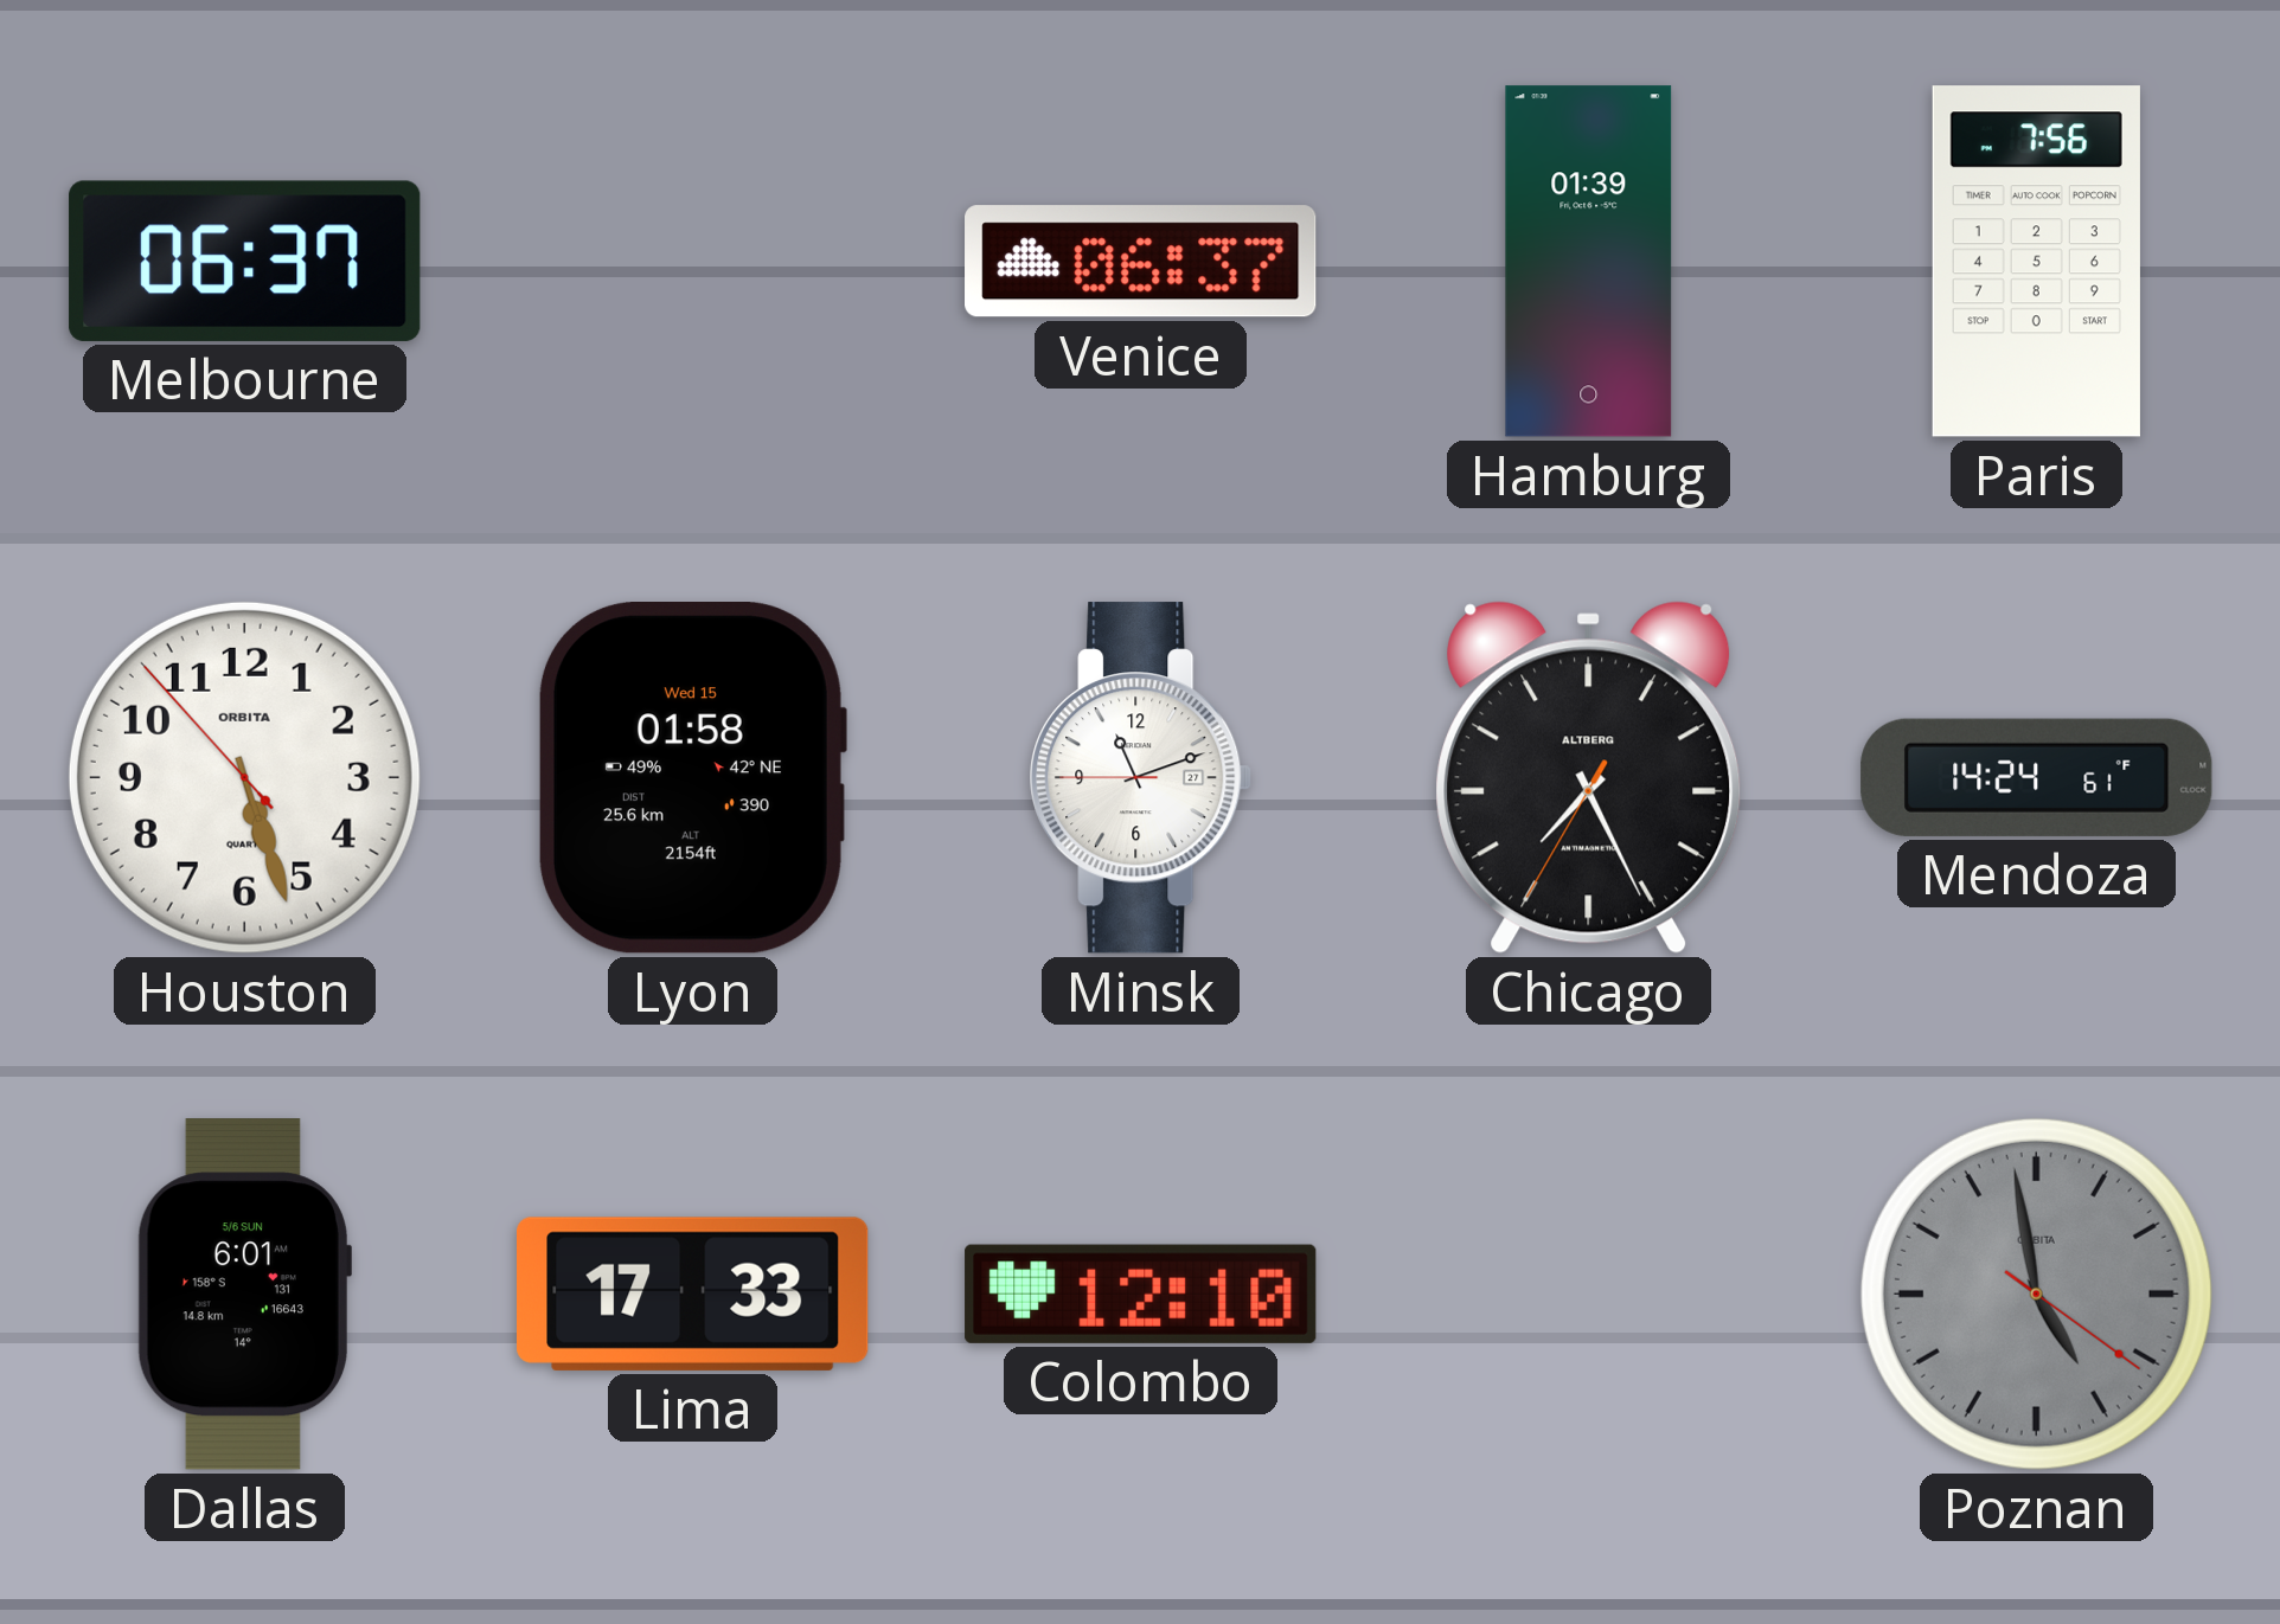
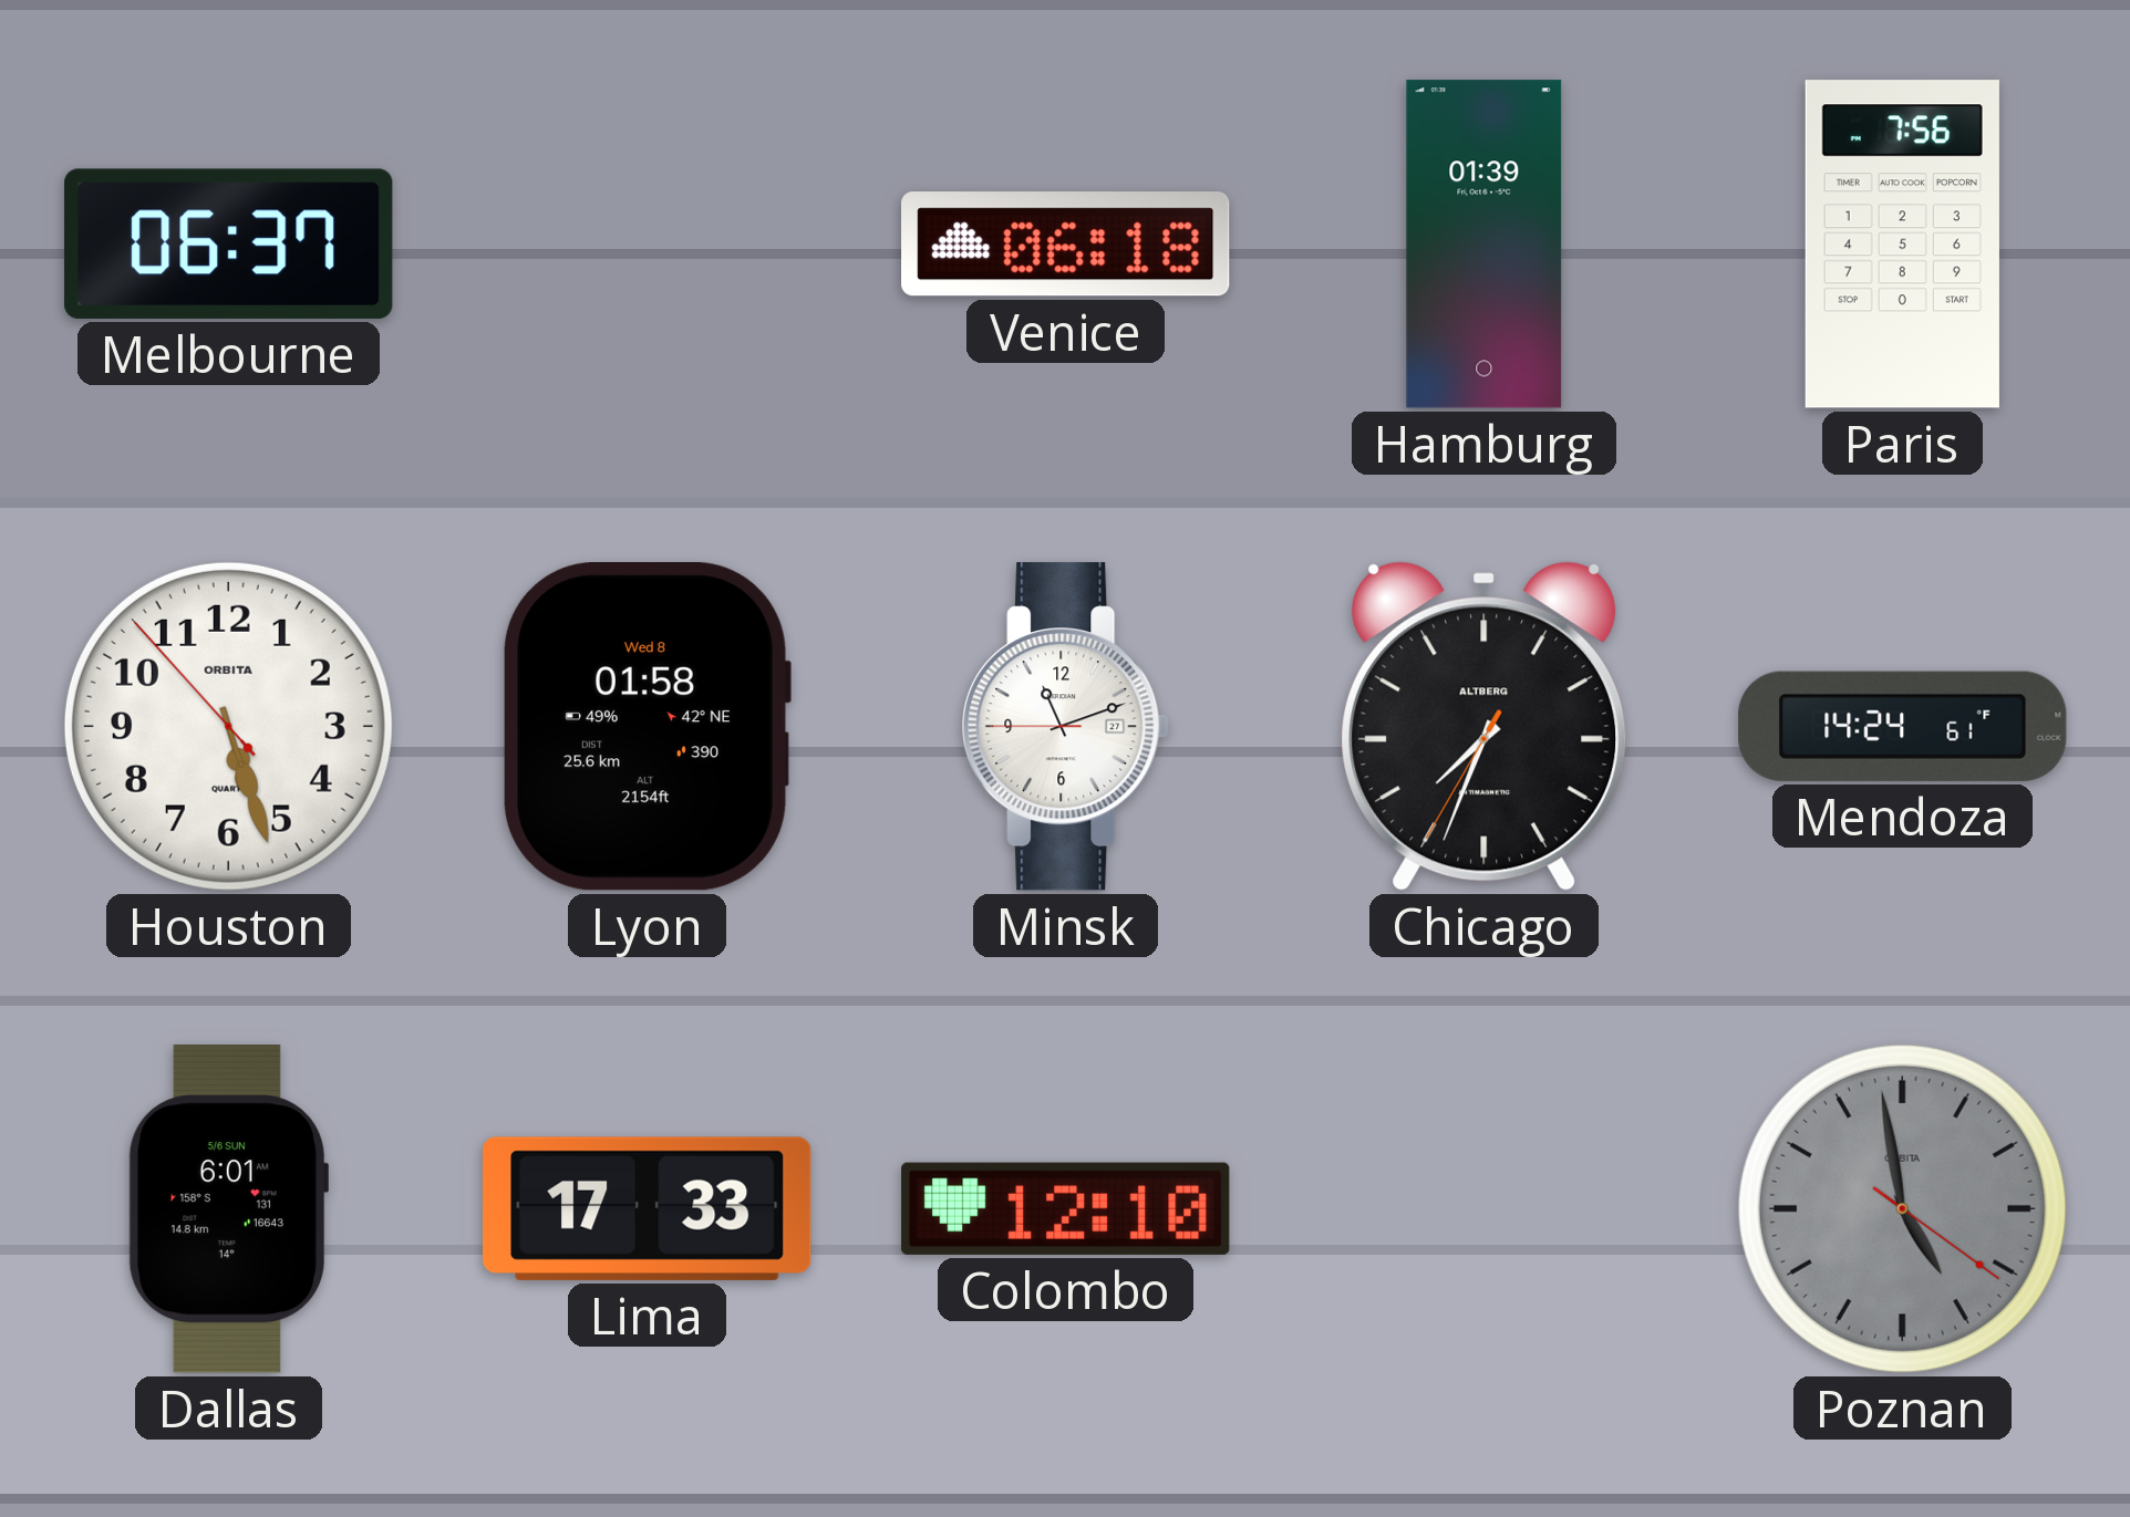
Venice: 06:37 -> 06:18
Lyon date: Wed 15 -> Wed 8
Chicago: 7:25 -> 7:33
